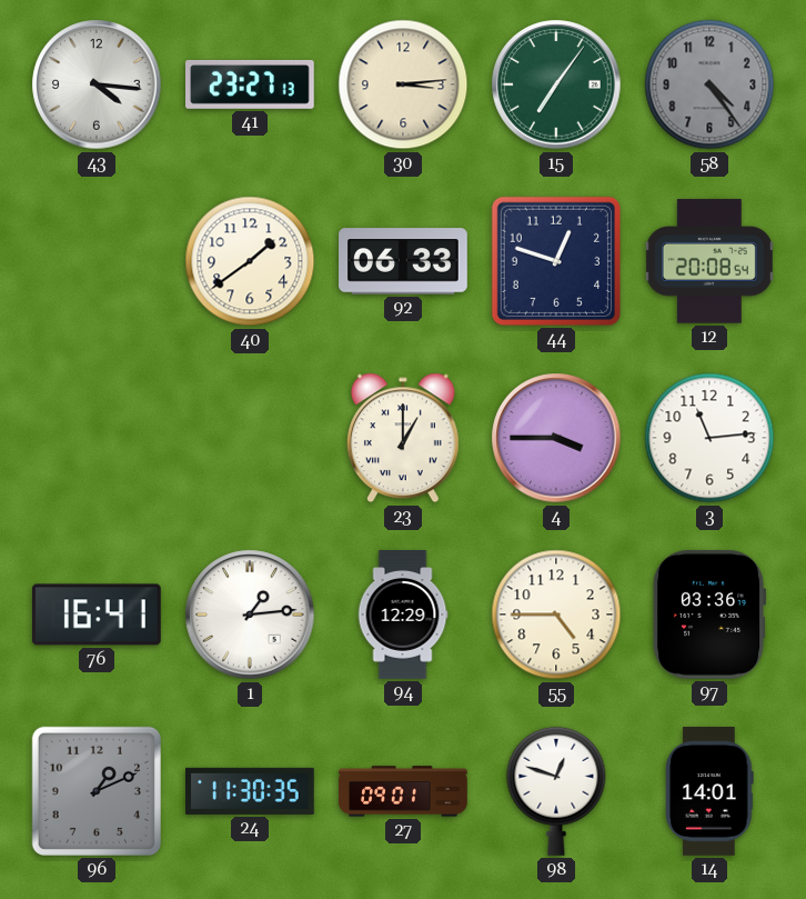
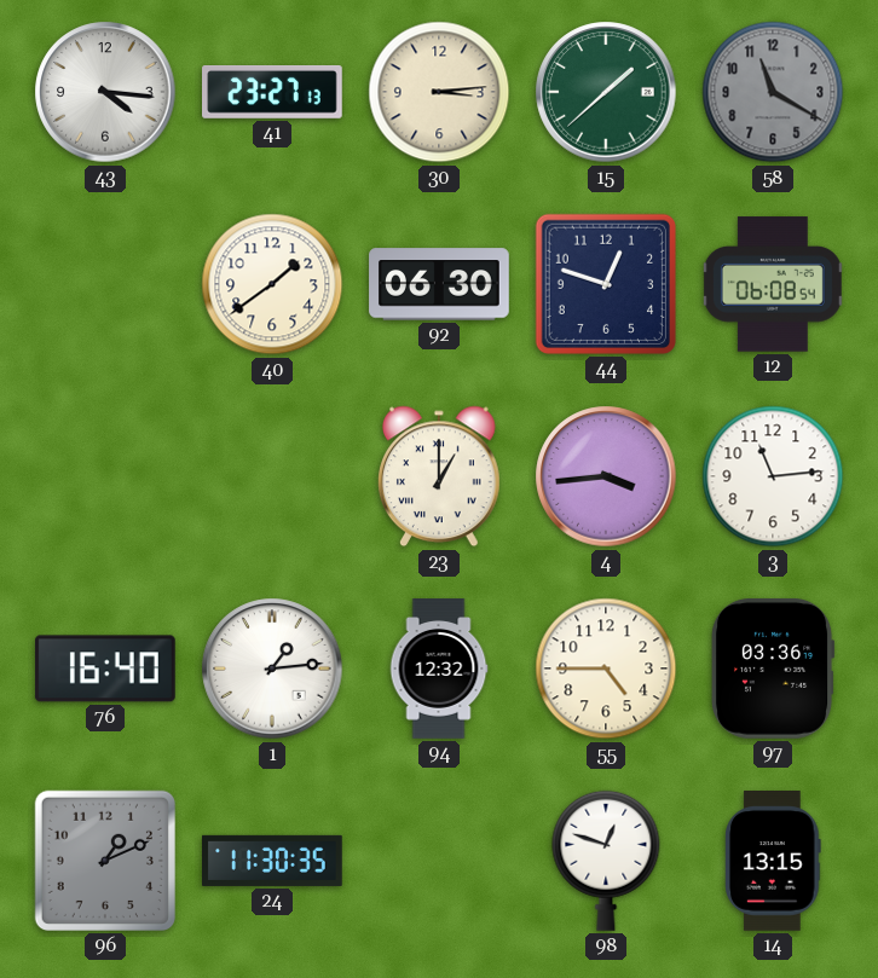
15: 7:06 -> 1:38
58: 4:24 -> 11:20
92: 06:33 -> 06:30
12: 20:08 -> 06:08
4: 3:45 -> 3:44
76: 16:41 -> 16:40
94: 12:29 -> 12:32
27: 09:01 -> none
14: 14:01 -> 13:15
